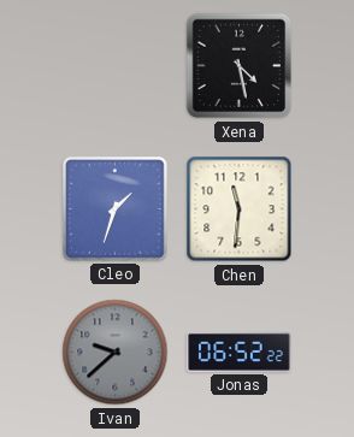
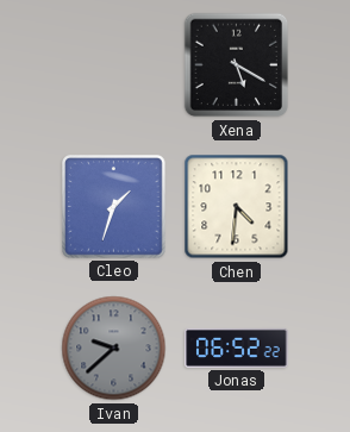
Xena: 4:28 -> 5:20
Chen: 11:31 -> 4:31
